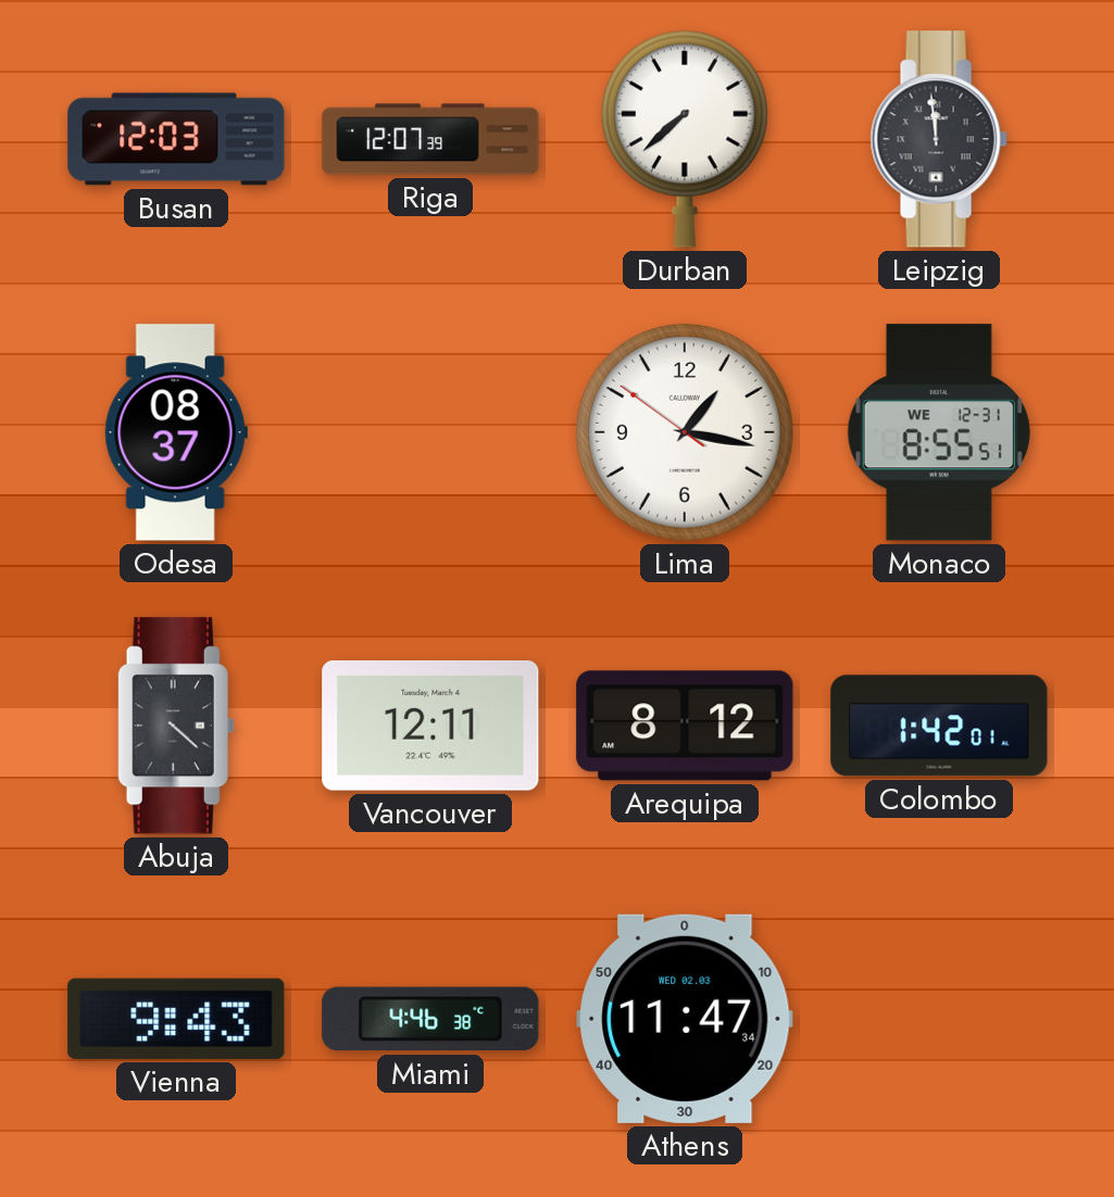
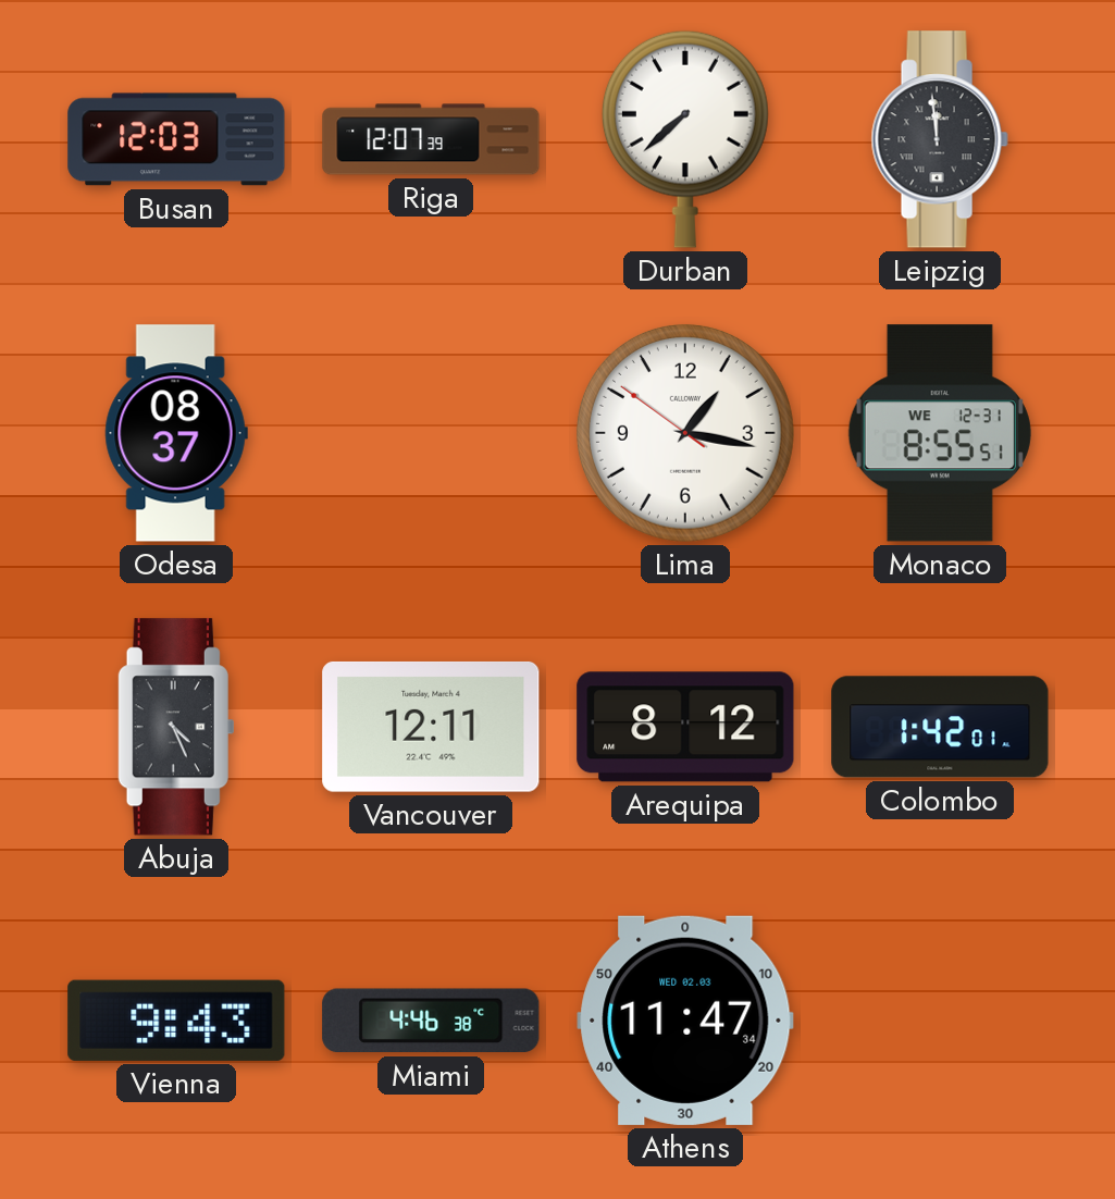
Abuja: 4:22 -> 4:26
